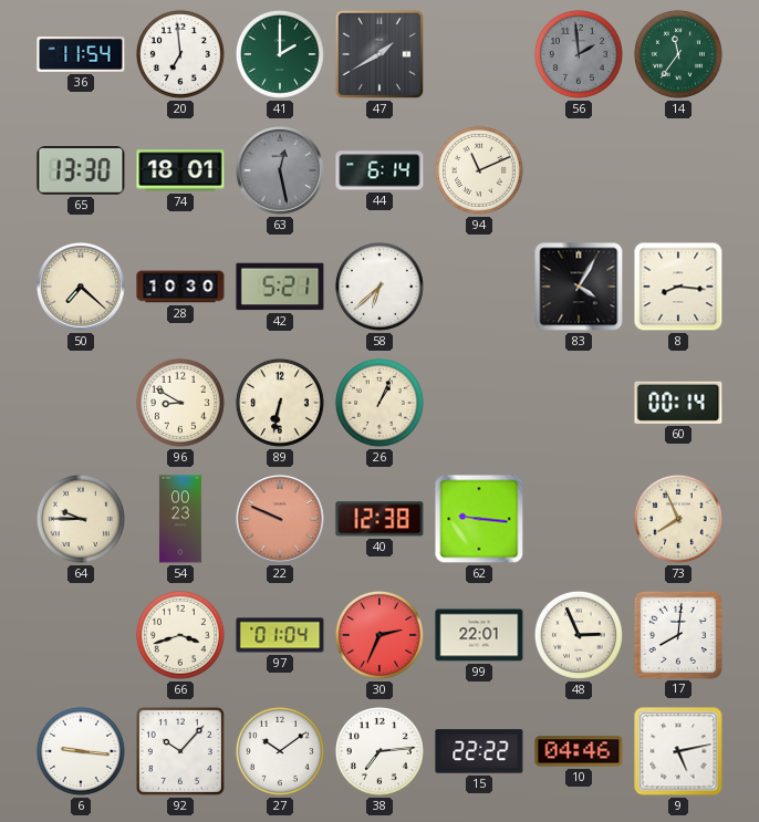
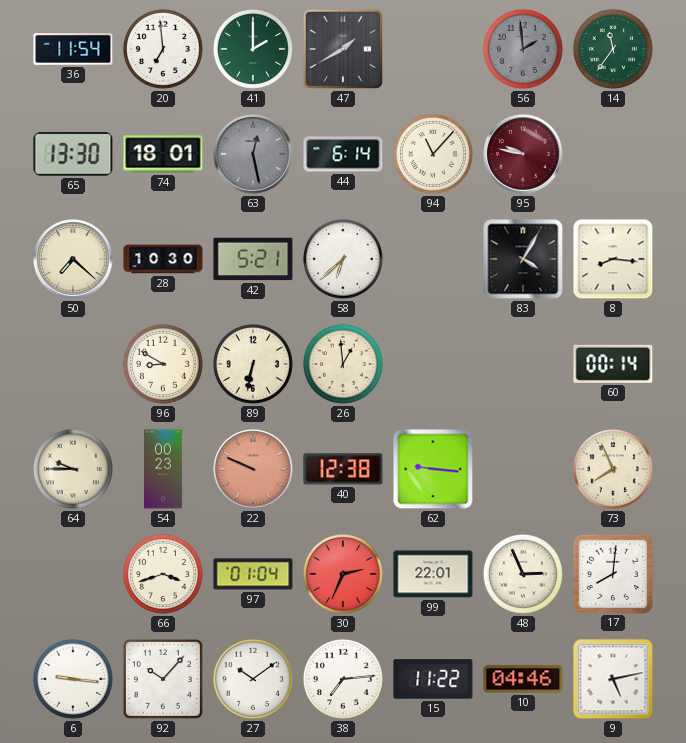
94: 11:11 -> 11:07
95: none -> 9:47
26: 1:04 -> 12:59
15: 22:22 -> 11:22
